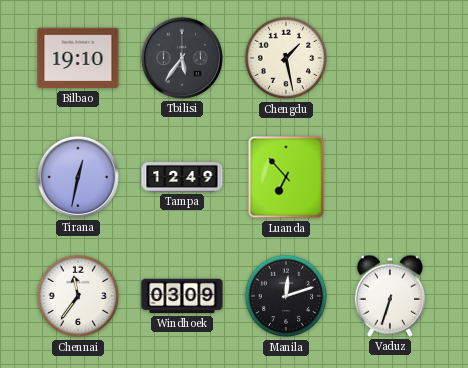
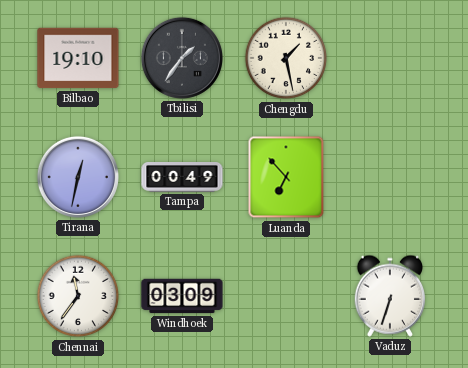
Tbilisi: 5:36 -> 1:36
Tampa: 12:49 -> 00:49
Manila: 12:12 -> none
